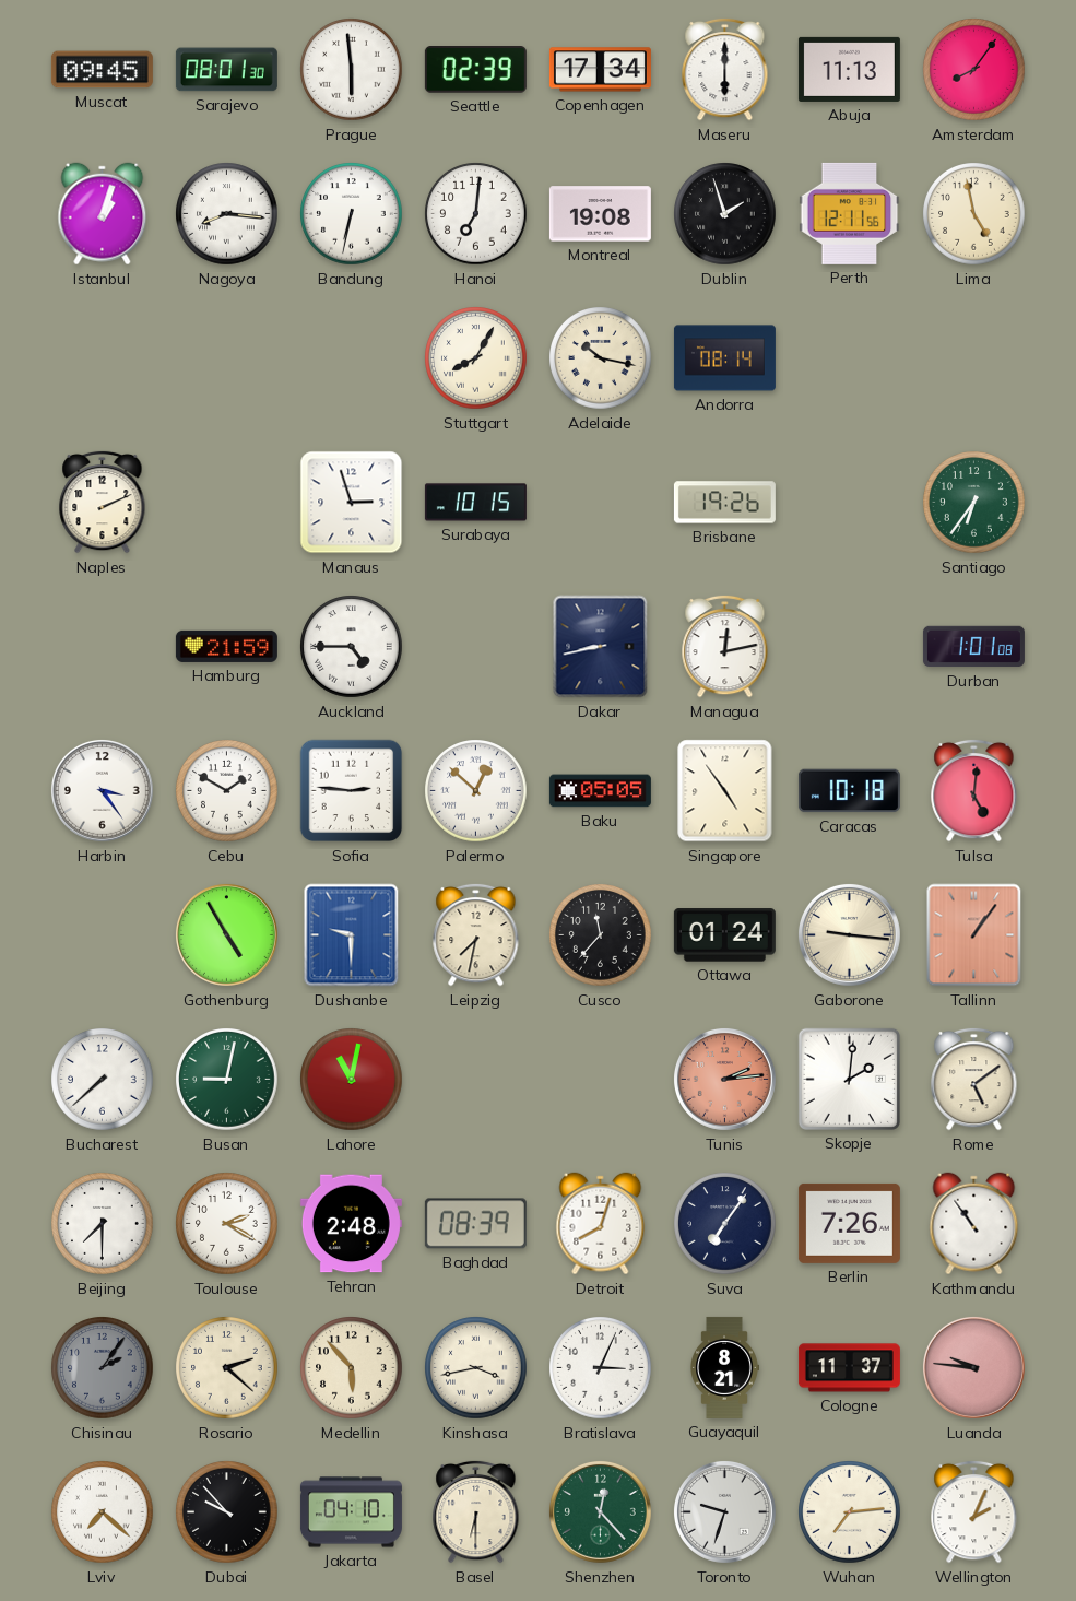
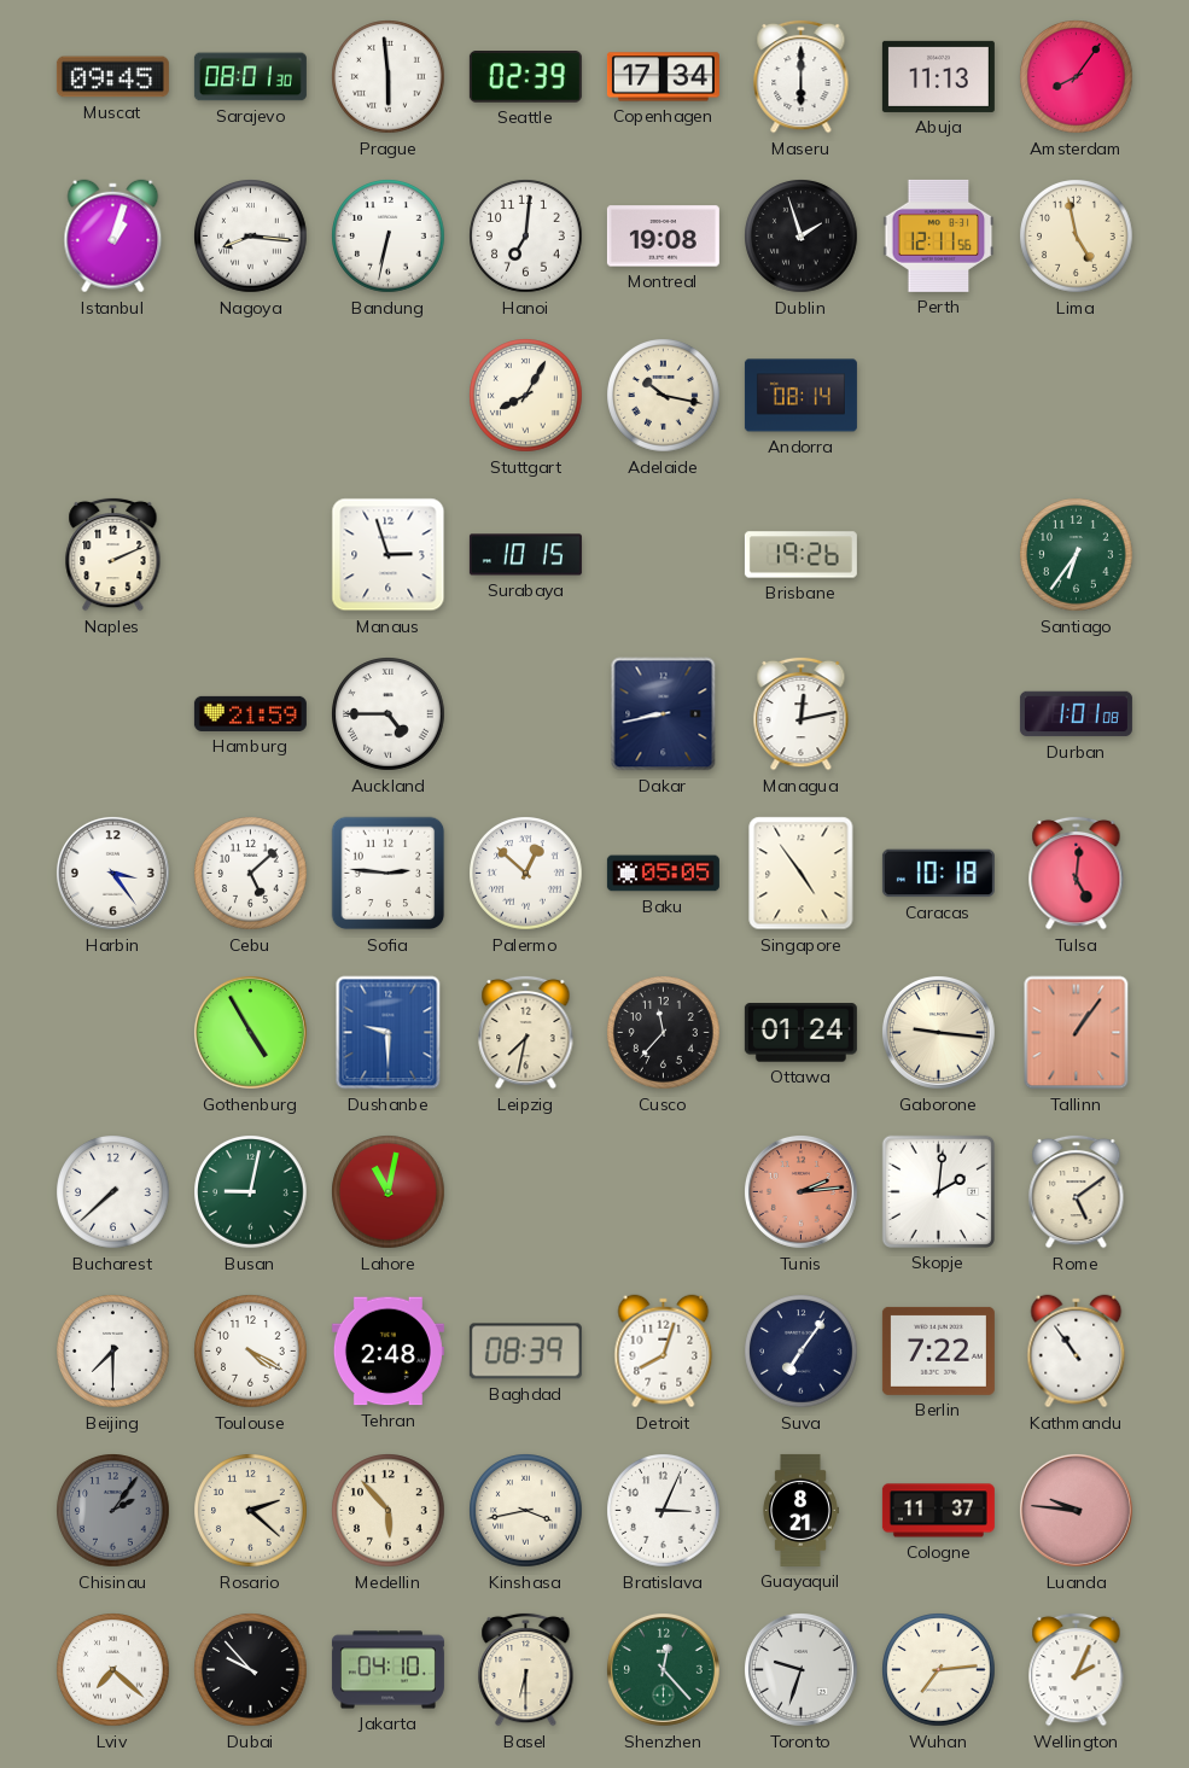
Cebu: 1:50 -> 5:08
Toulouse: 2:20 -> 4:20
Berlin: 7:26 -> 7:22
